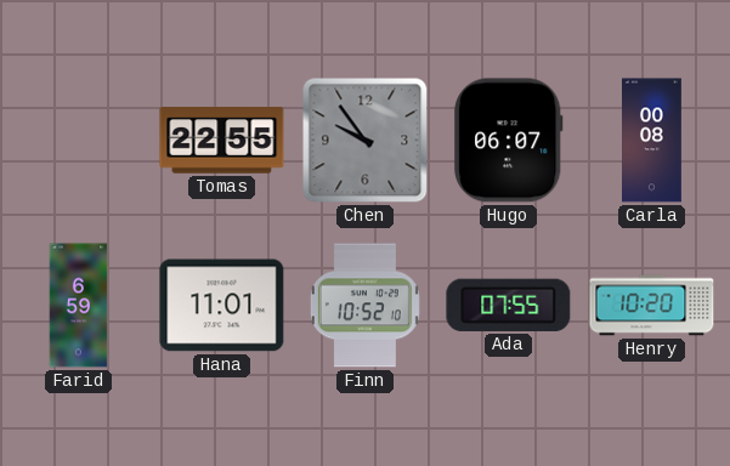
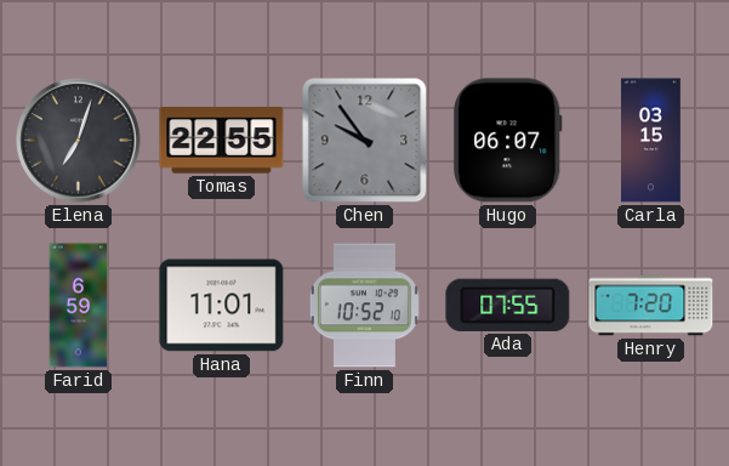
Elena: none -> 7:03
Carla: 00:08 -> 03:15
Henry: 10:20 -> 7:20
